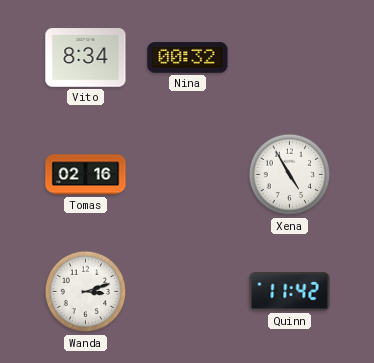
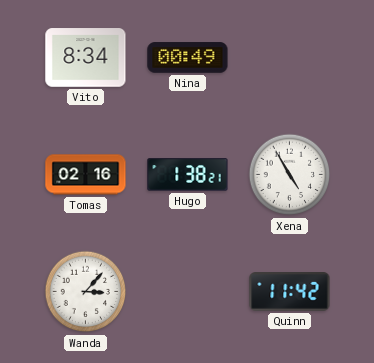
Nina: 00:32 -> 00:49
Hugo: none -> 1:38
Wanda: 3:12 -> 3:07
